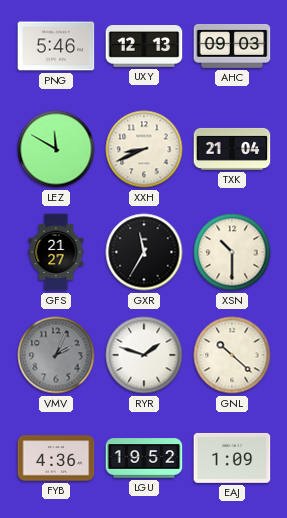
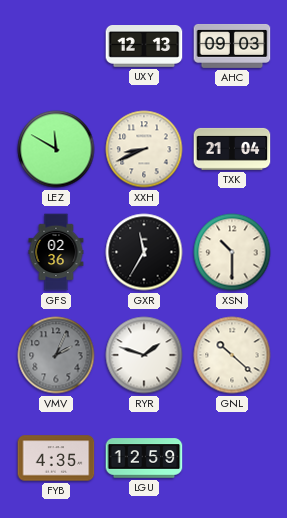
PNG: 5:46 -> none
GFS: 21:27 -> 02:36
FYB: 4:36 -> 4:35
LGU: 19:52 -> 12:59
EAJ: 1:09 -> none
